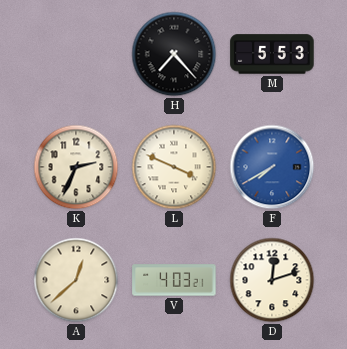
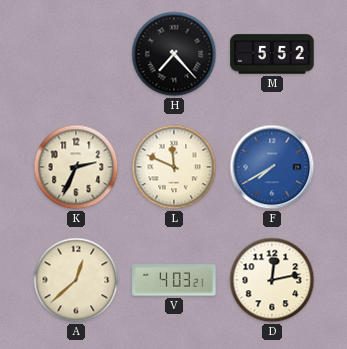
M: 5:53 -> 5:52
L: 3:49 -> 11:49
D: 12:12 -> 12:13
